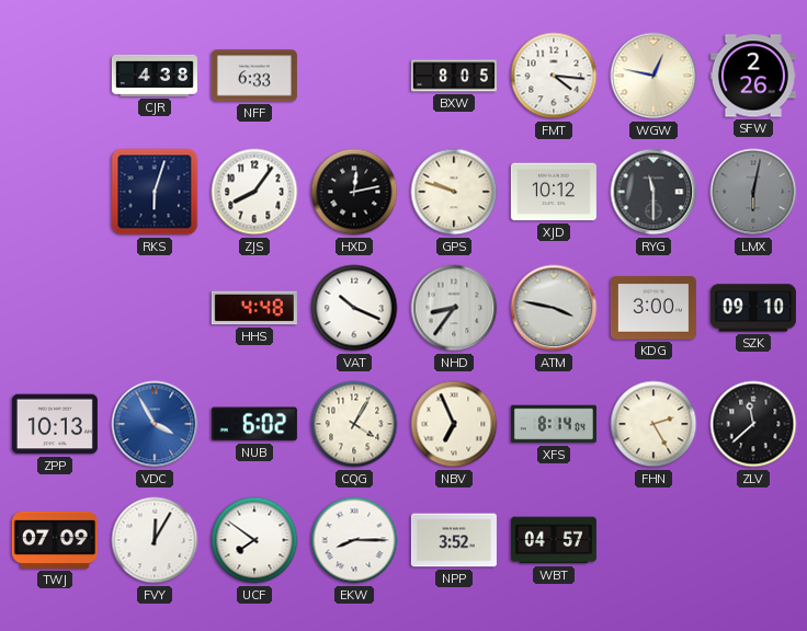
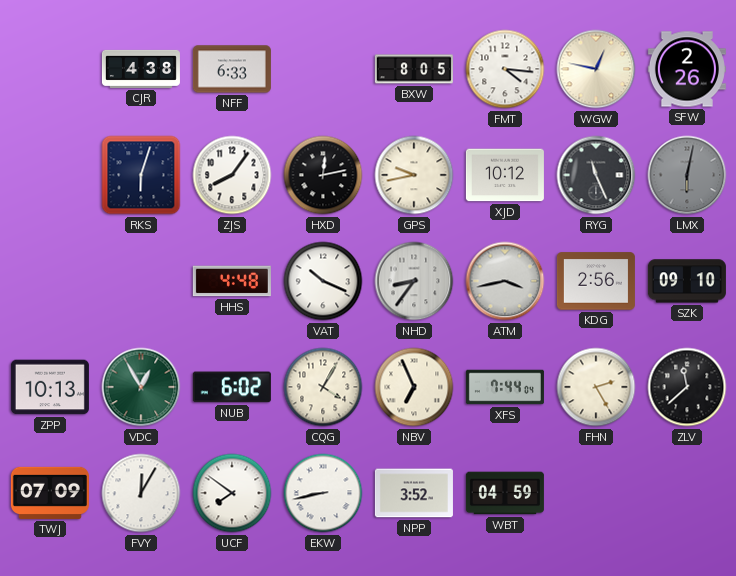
GPS: 9:48 -> 9:43
RYG: 11:30 -> 11:26
ATM: 3:47 -> 3:43
KDG: 3:00 -> 2:56
VDC: 3:55 -> 12:55
VDC dial: blue -> green
XFS: 8:14 -> 7:44
EKW: 8:15 -> 8:43
WBT: 04:57 -> 04:59
